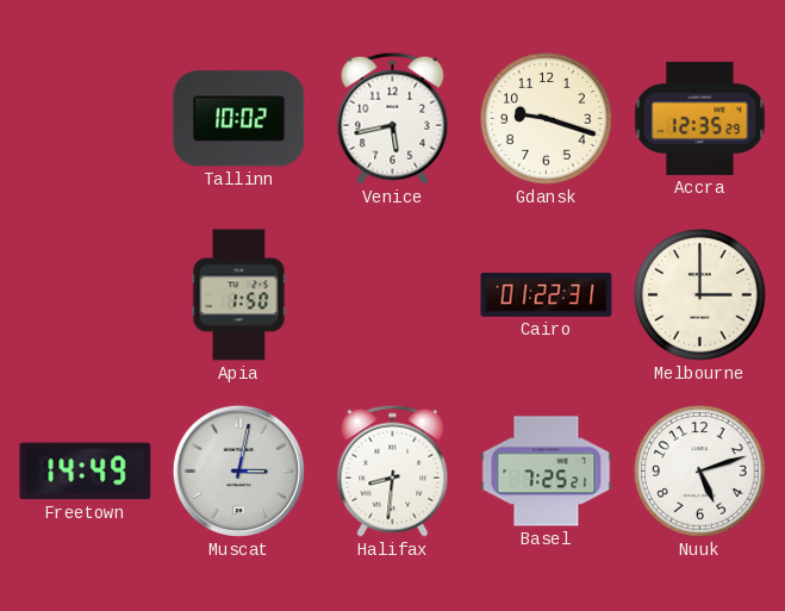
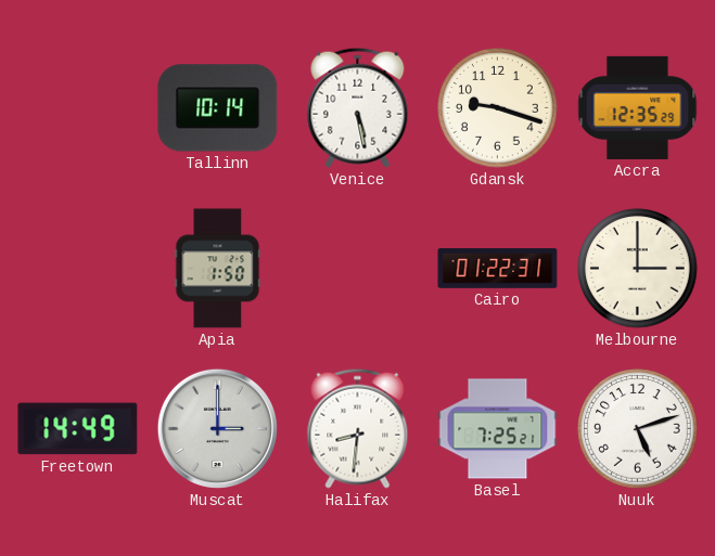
Tallinn: 10:02 -> 10:14
Venice: 5:43 -> 5:28
Muscat: 3:02 -> 3:00
